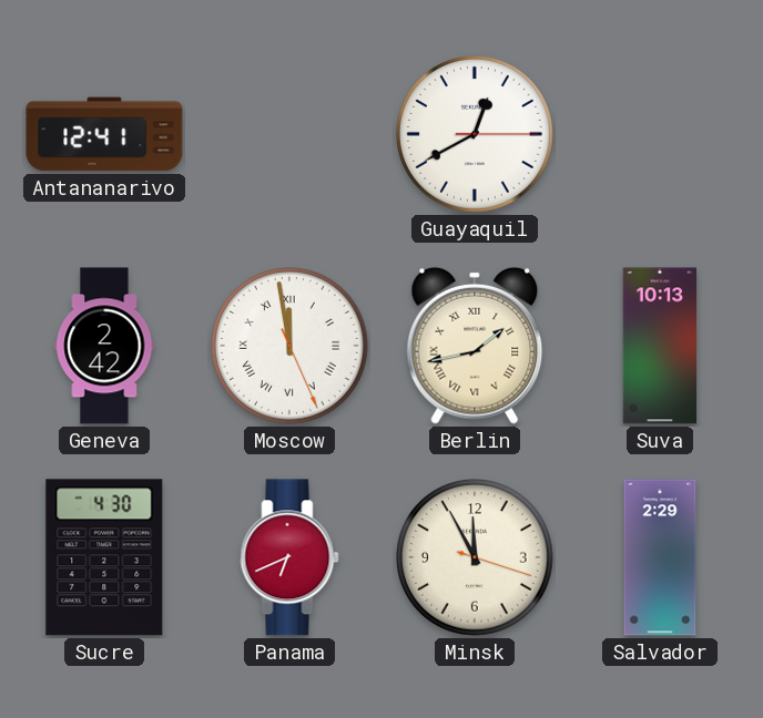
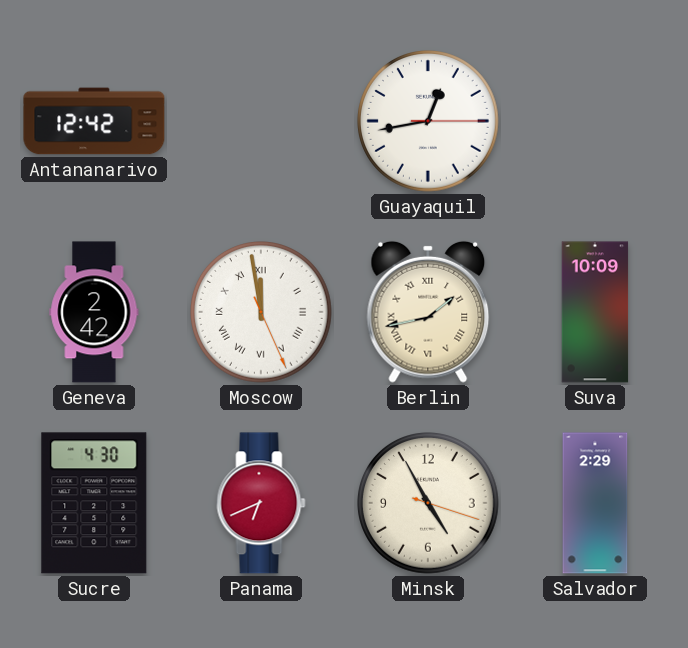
Antananarivo: 12:41 -> 12:42
Guayaquil: 12:40 -> 12:43
Suva: 10:13 -> 10:09
Minsk: 11:55 -> 4:55
